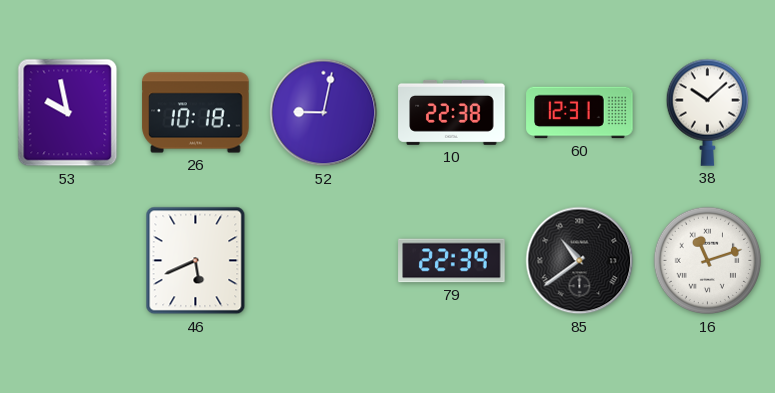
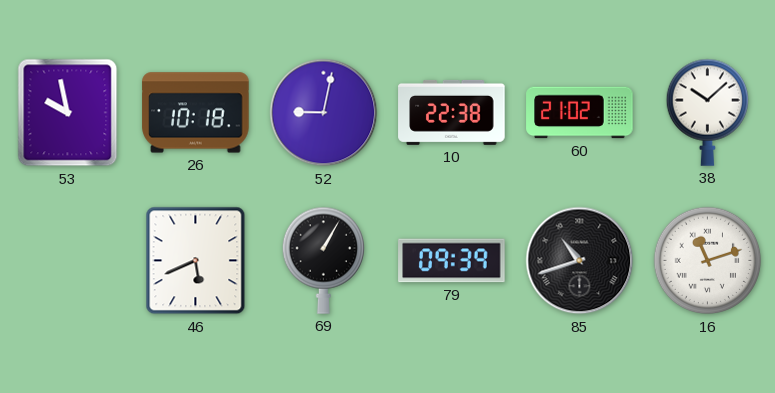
60: 12:31 -> 21:02
69: none -> 1:05
79: 22:39 -> 09:39
85: 10:39 -> 10:42
